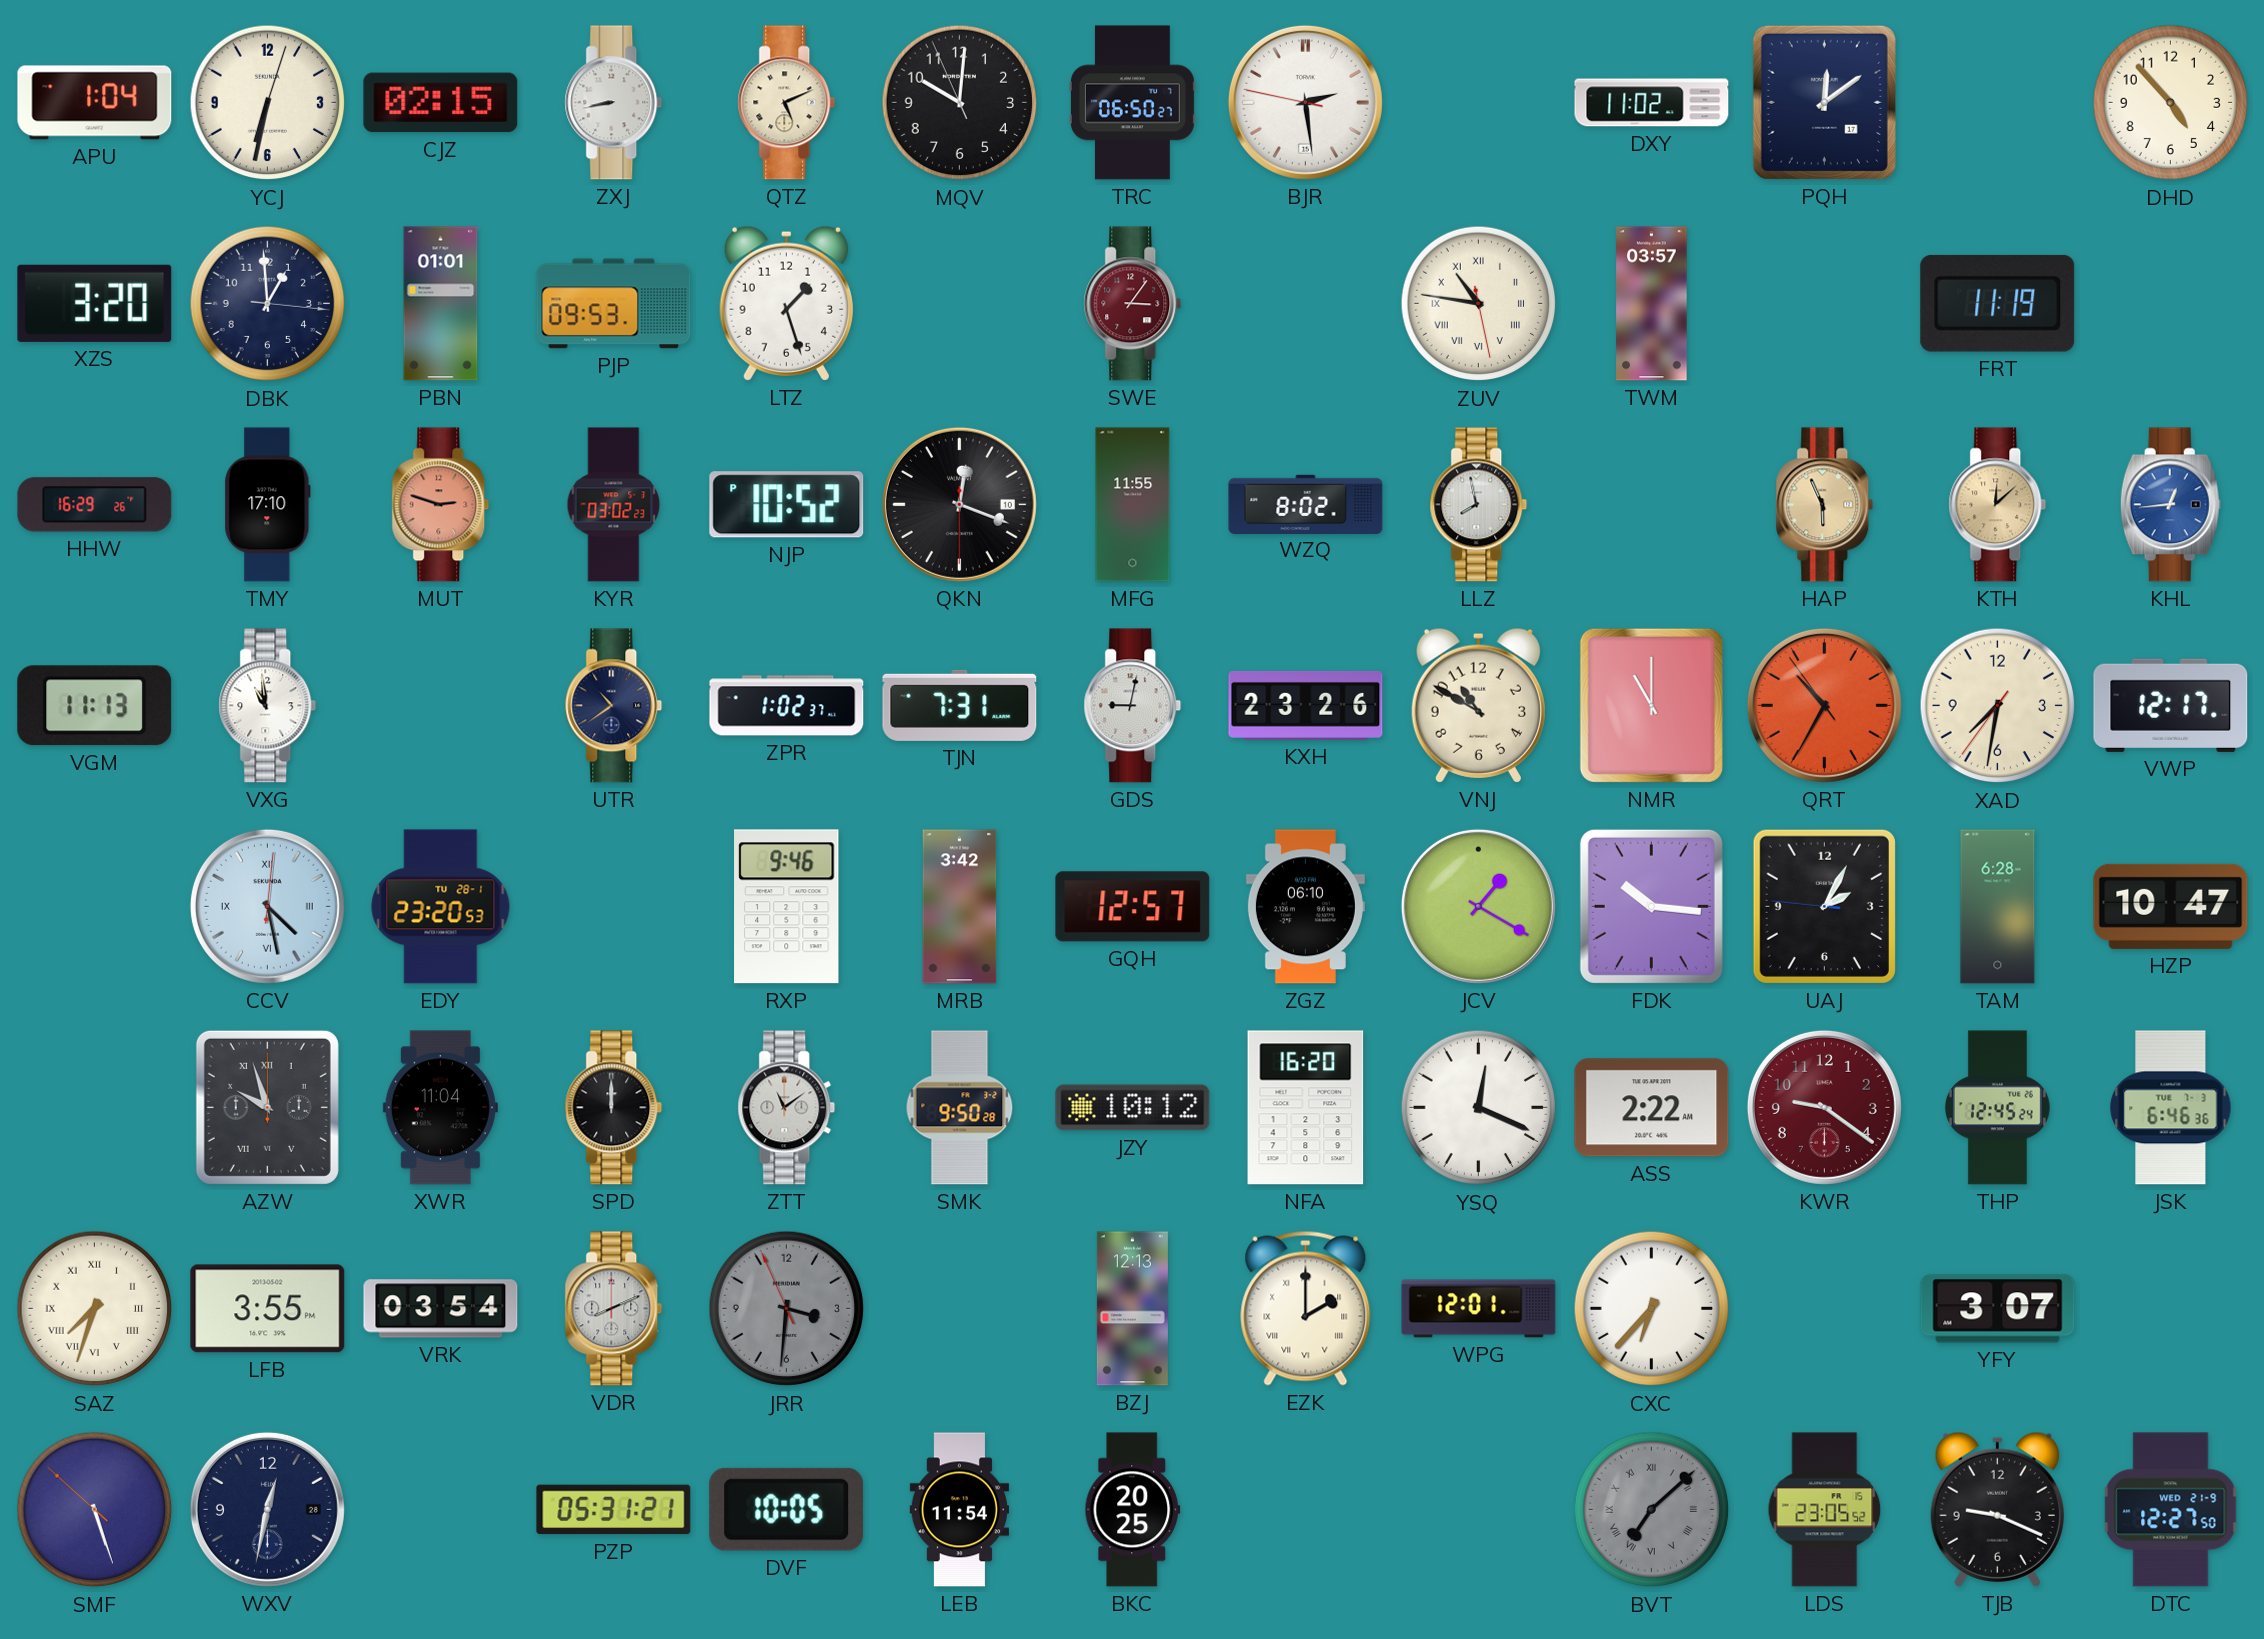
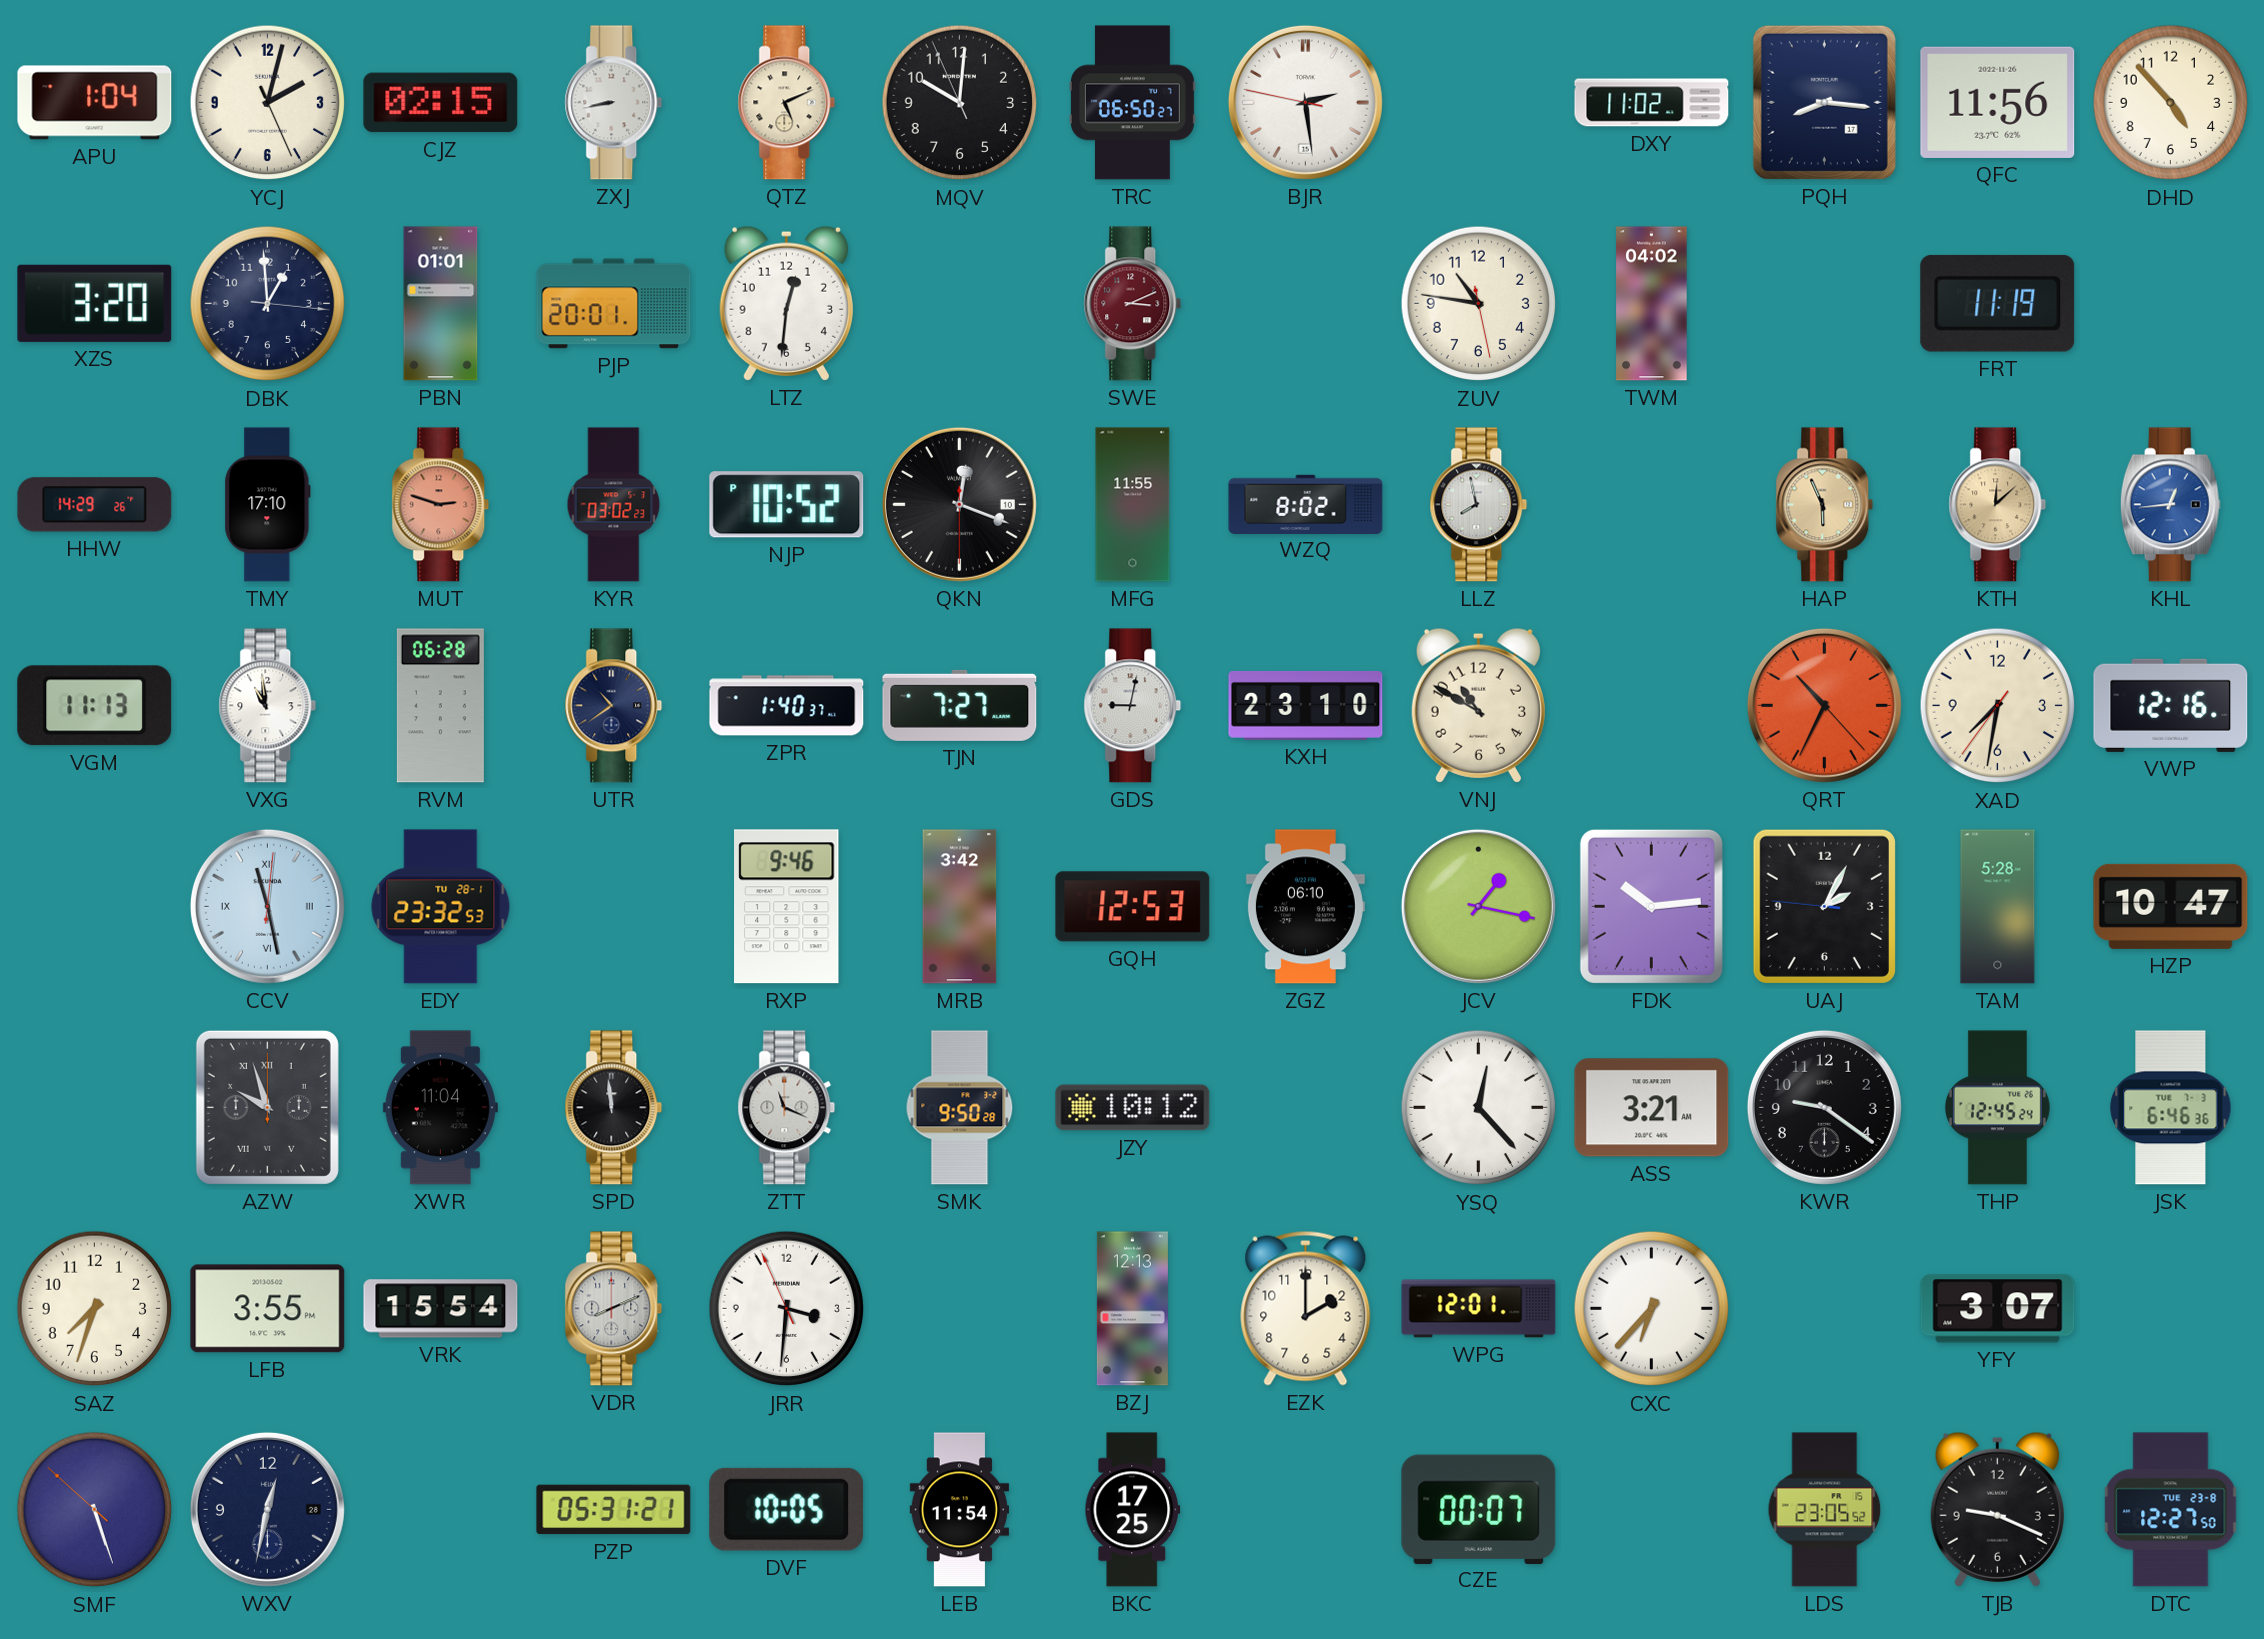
YCJ: 6:32 -> 2:02
PQH: 12:09 -> 8:16
QFC: none -> 11:56
PJP: 09:53 -> 20:01
LTZ: 1:27 -> 12:31
SWE: 3:06 -> 3:11
ZUV numerals: Roman -> Arabic
TWM: 03:57 -> 04:02
HHW: 16:29 -> 14:29
RVM: none -> 06:28
ZPR: 1:02 -> 1:40
TJN: 7:31 -> 7:27
KXH: 23:26 -> 23:10
NMR: 11:00 -> none
QRT: 10:34:54 -> 10:34:23
VWP: 12:17 -> 12:16
CCV: 4:28 -> 11:28
EDY: 23:20 -> 23:32
GQH: 12:57 -> 12:53
JCV: 1:20 -> 1:17
FDK: 10:16 -> 10:14
TAM: 6:28 -> 5:28
SPD: 12:00 -> 11:59
ZTT: 11:09 -> 11:19
NFA: 16:20 -> none
YSQ: 12:19 -> 12:23
ASS: 2:22 -> 3:21
KWR dial: burgundy -> black
SAZ numerals: Roman -> Arabic
VRK: 03:54 -> 15:54
JRR dial: grey -> white
EZK numerals: Roman -> Arabic
BKC: 20:25 -> 17:25
CZE: none -> 00:07
BVT: 7:08 -> none
DTC date: WED 21-9 -> TUE 23-8
